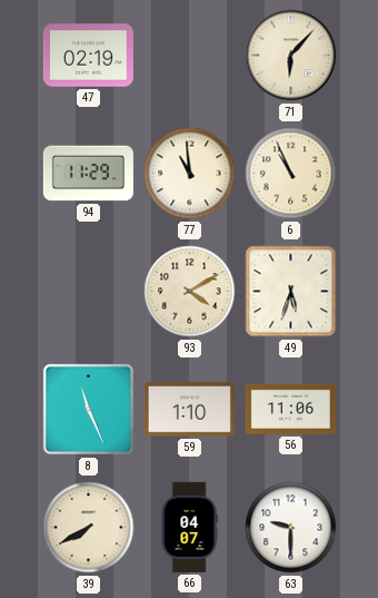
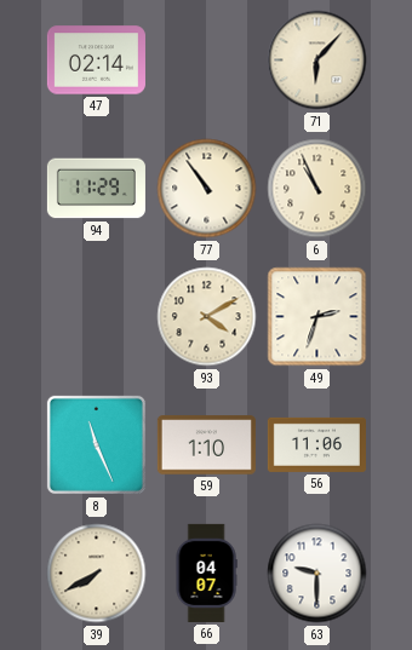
47: 02:19 -> 02:14
77: 10:59 -> 10:54
49: 5:33 -> 2:33
